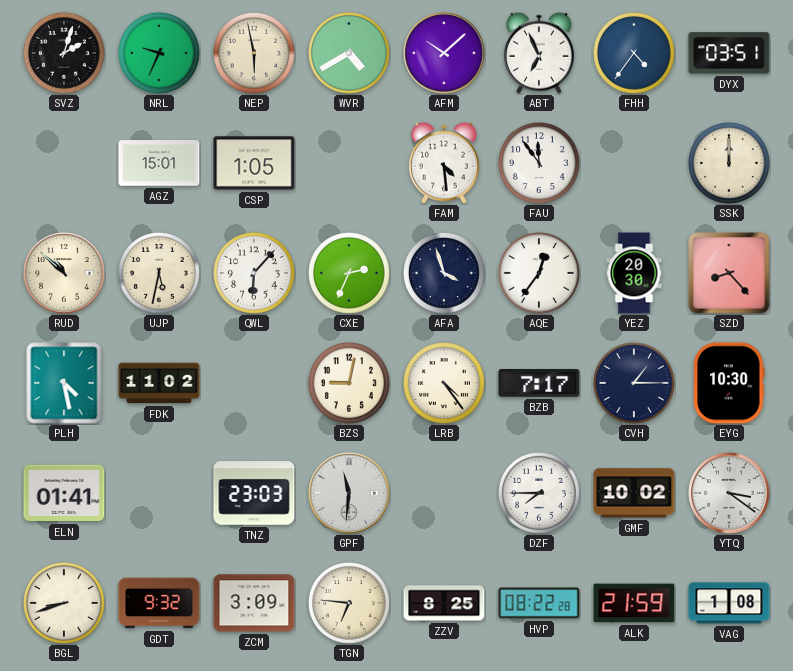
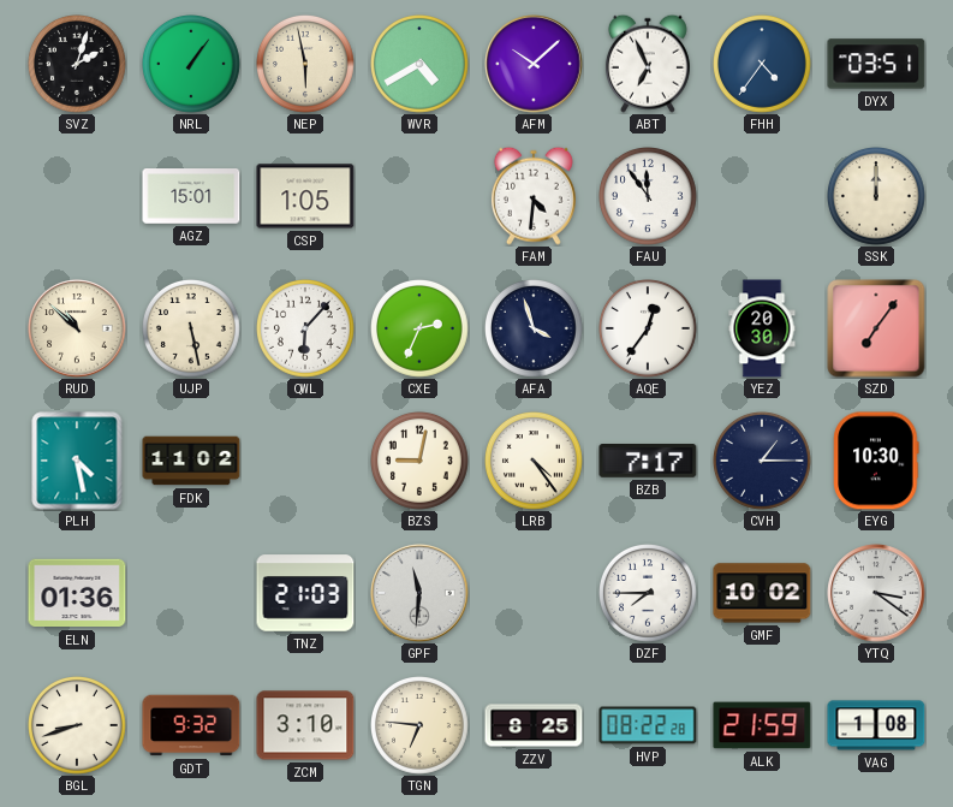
NRL: 9:34 -> 1:06
FAM: 4:29 -> 4:31
UJP: 5:32 -> 5:28
SZD: 8:23 -> 7:06
ELN: 01:41 -> 01:36
TNZ: 23:03 -> 21:03
ZCM: 3:09 -> 3:10
